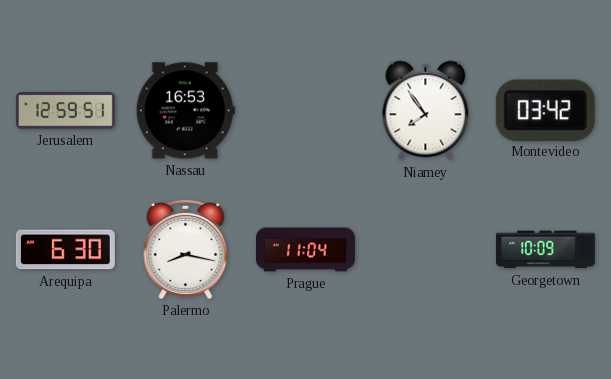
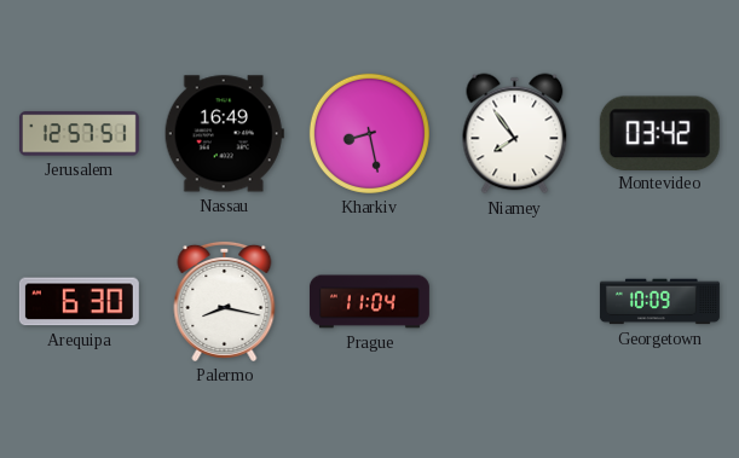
Jerusalem: 12:59 -> 12:57
Nassau: 16:53 -> 16:49
Kharkiv: none -> 8:28
